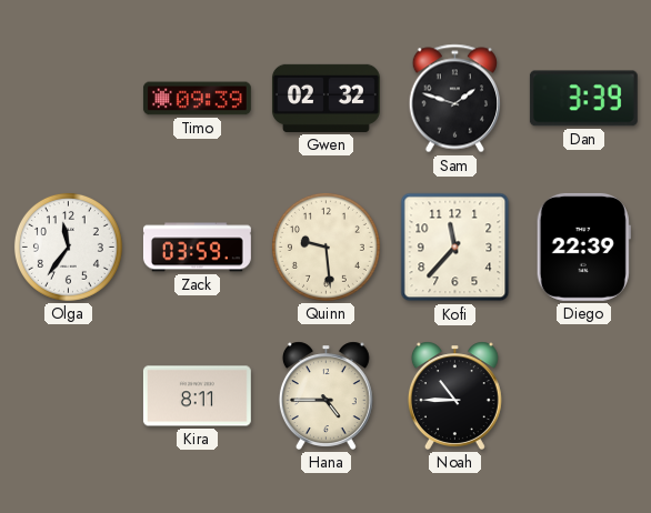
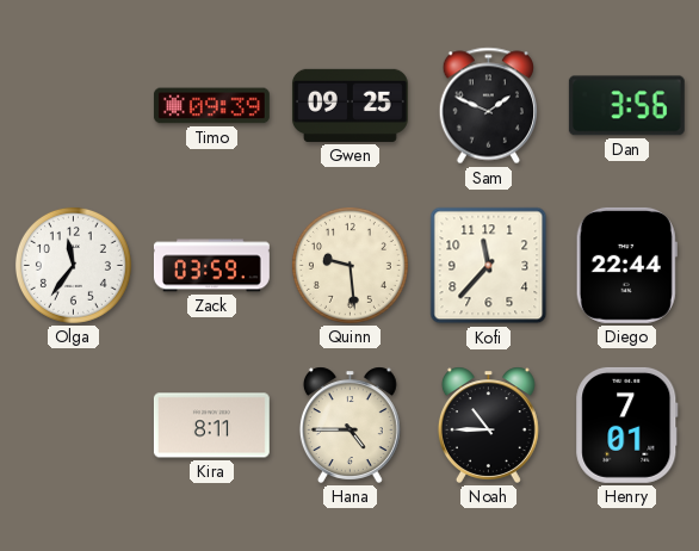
Gwen: 02:32 -> 09:25
Sam: 1:48 -> 1:49
Dan: 3:39 -> 3:56
Diego: 22:39 -> 22:44
Henry: none -> 7:01
